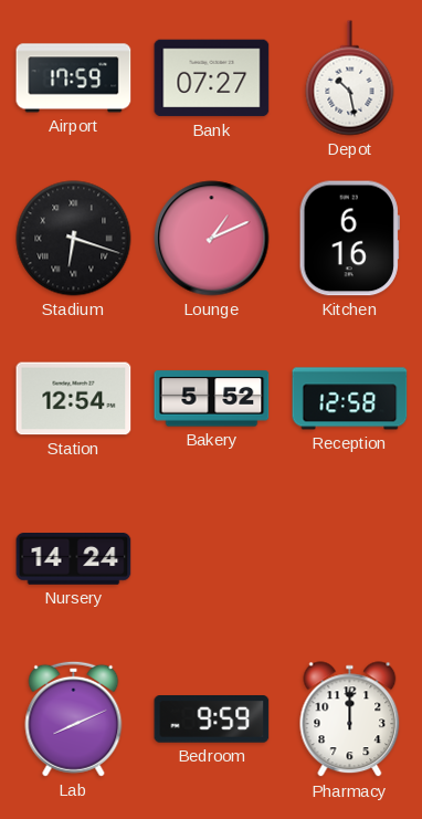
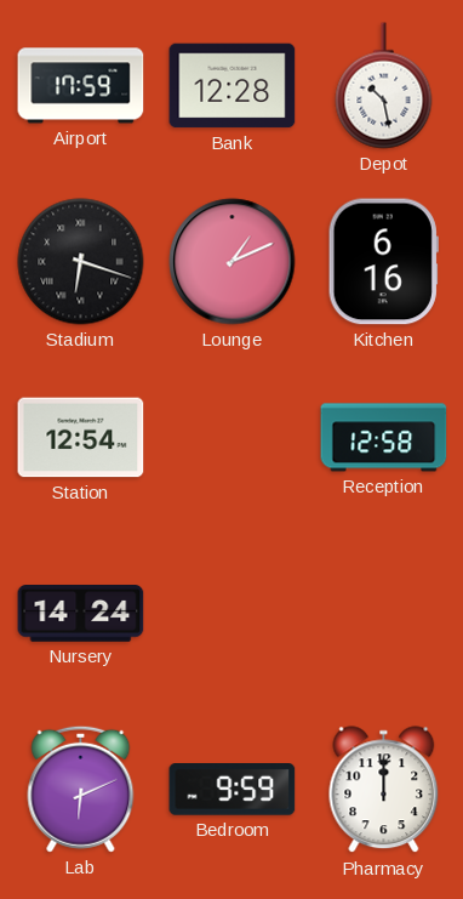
Bank: 07:27 -> 12:28
Bakery: 5:52 -> none
Lab: 8:11 -> 6:11
